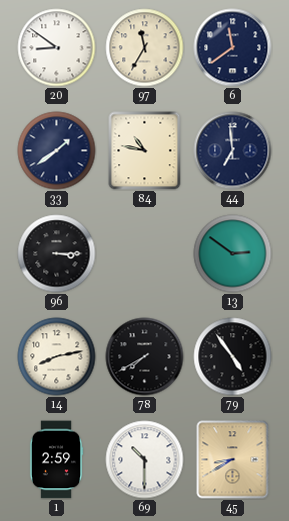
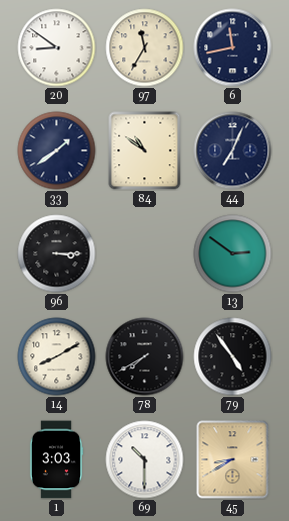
6: 11:39 -> 11:43
84: 10:47 -> 10:51
44: 6:59 -> 7:04
14: 8:13 -> 8:10
1: 2:59 -> 3:03
